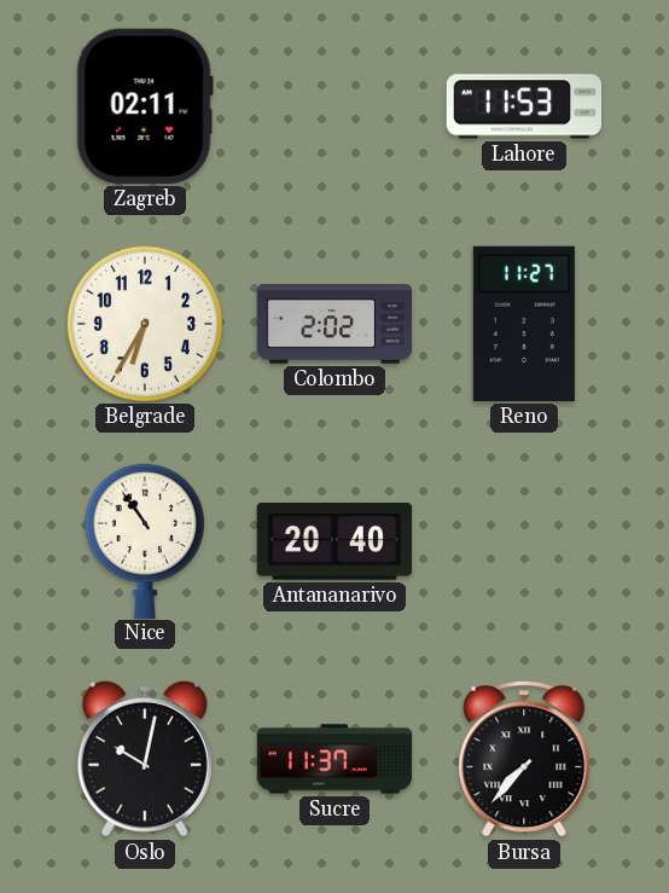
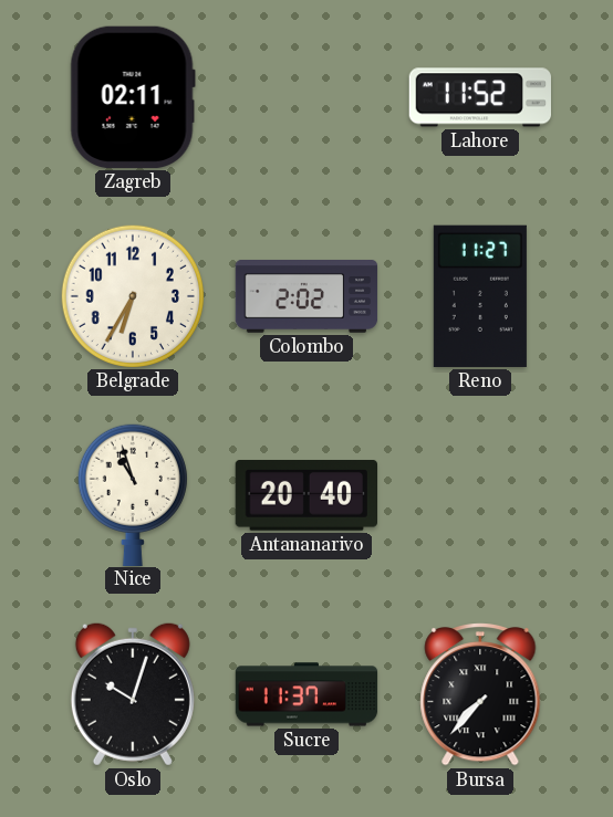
Lahore: 11:53 -> 11:52
Nice: 10:54 -> 10:57
Oslo: 10:02 -> 10:03
